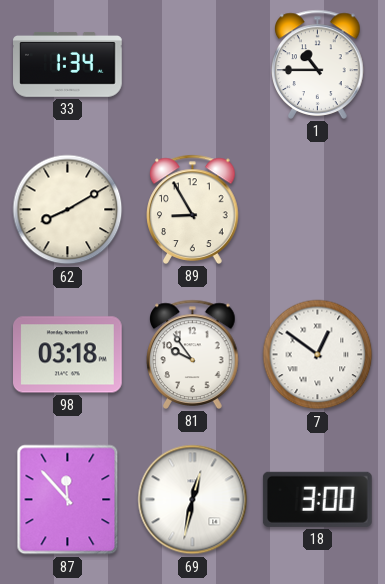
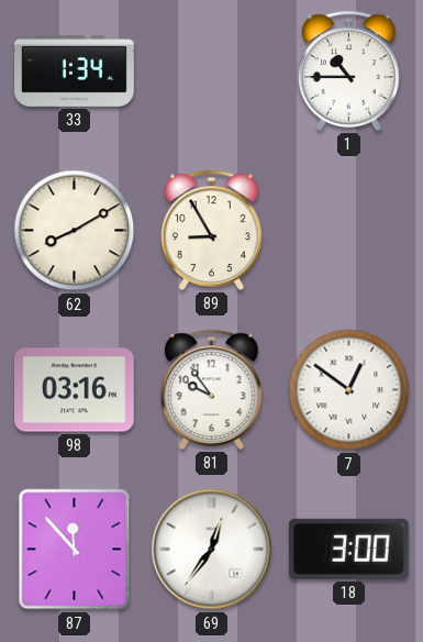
98: 03:18 -> 03:16
69: 12:32 -> 12:36
